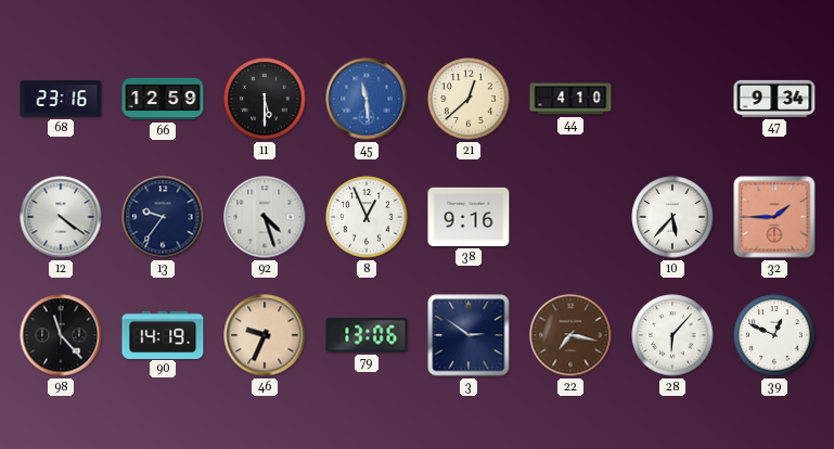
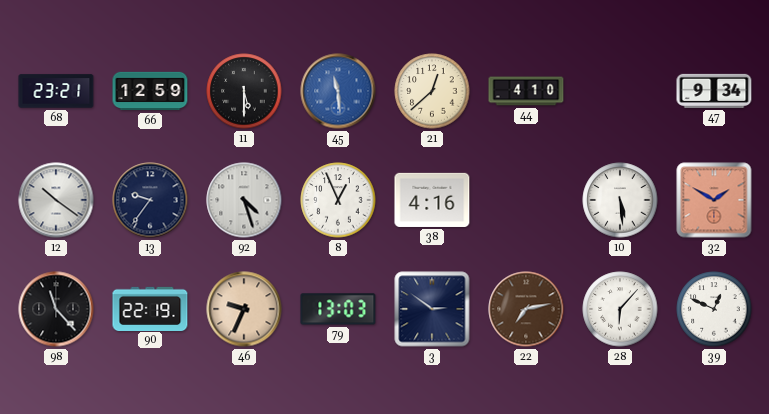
68: 23:16 -> 23:21
12: 4:21 -> 10:21
38: 9:16 -> 4:16
10: 5:37 -> 5:29
32: 1:45 -> 1:50
90: 14:19 -> 22:19
79: 13:06 -> 13:03
22: 7:17 -> 7:13
